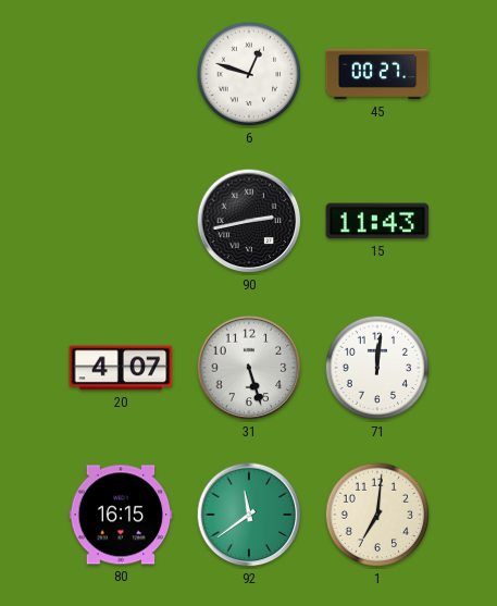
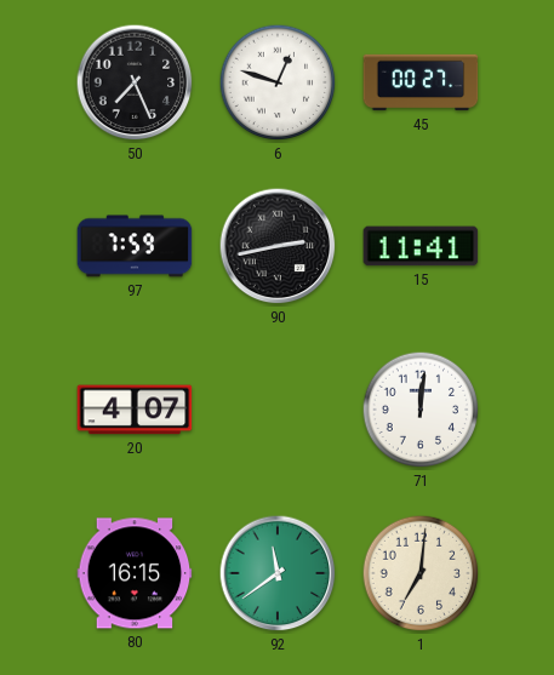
50: none -> 7:26
97: none -> 7:59
15: 11:43 -> 11:41
31: 5:27 -> none
